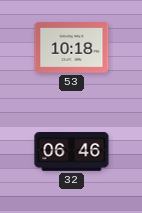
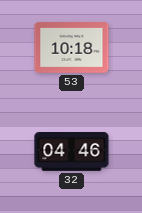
32: 06:46 -> 04:46
